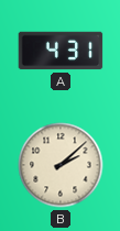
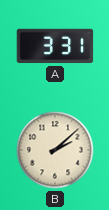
A: 4:31 -> 3:31
